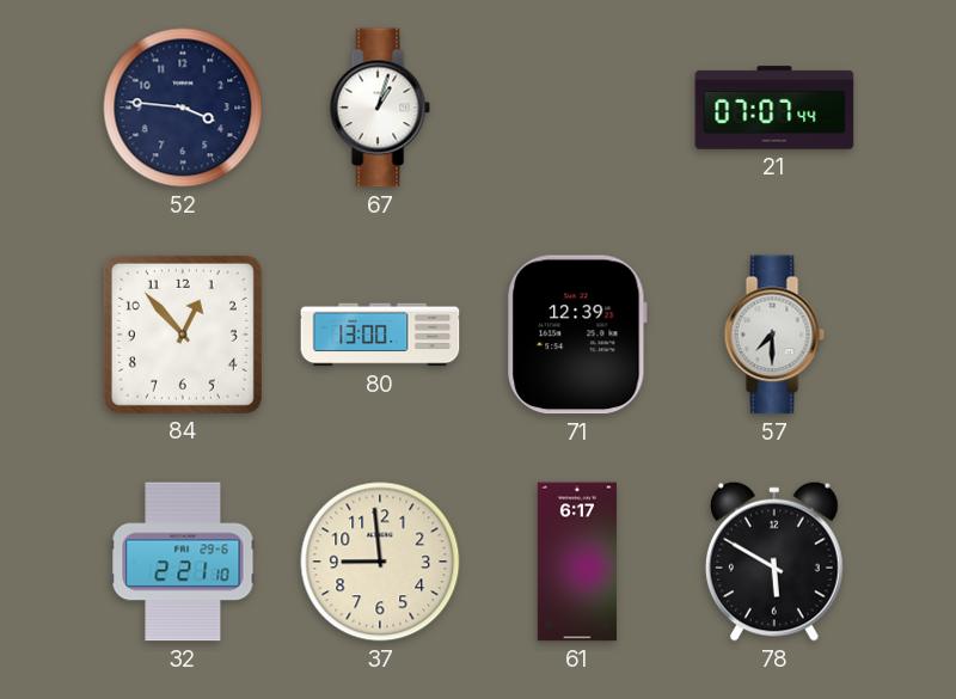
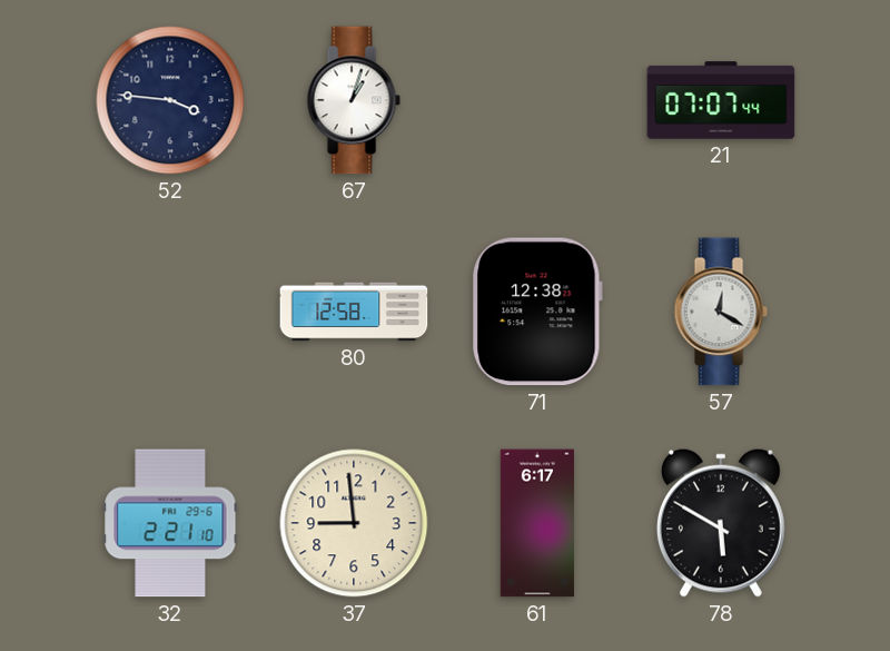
84: 12:53 -> none
80: 13:00 -> 12:58
71: 12:39 -> 12:38
57: 7:30 -> 12:20
